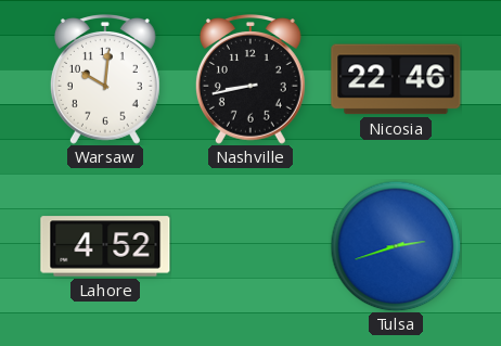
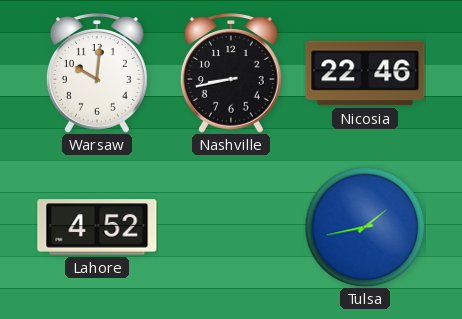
Tulsa: 2:42 -> 1:43
